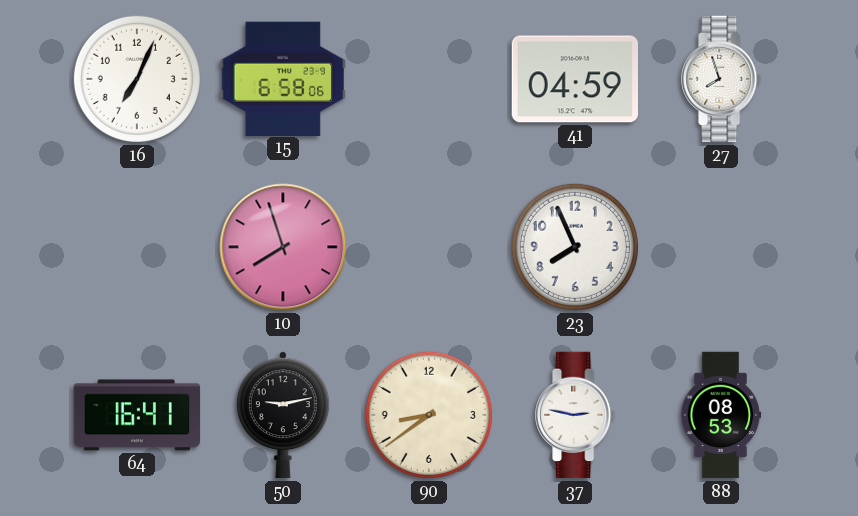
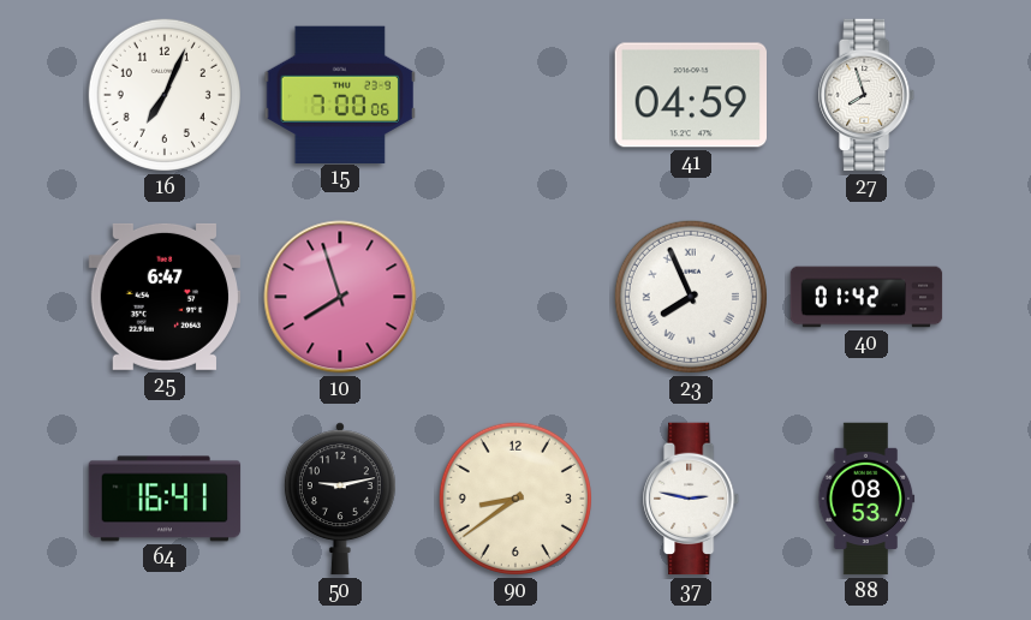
15: 6:58 -> 7:00
25: none -> 6:47
23 numerals: Arabic -> Roman
40: none -> 01:42
